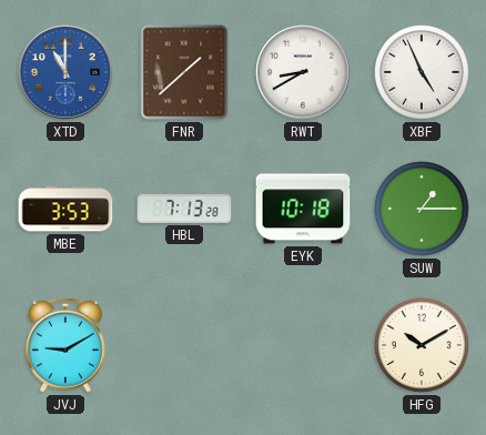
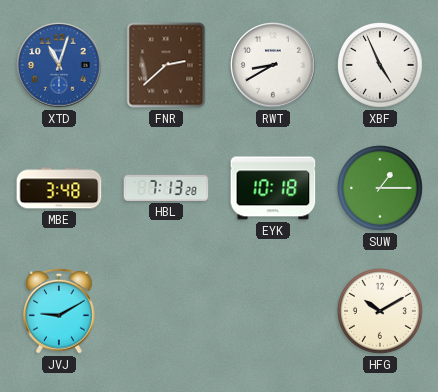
XTD: 11:00 -> 11:03
FNR: 1:38 -> 2:38
MBE: 3:53 -> 3:48
